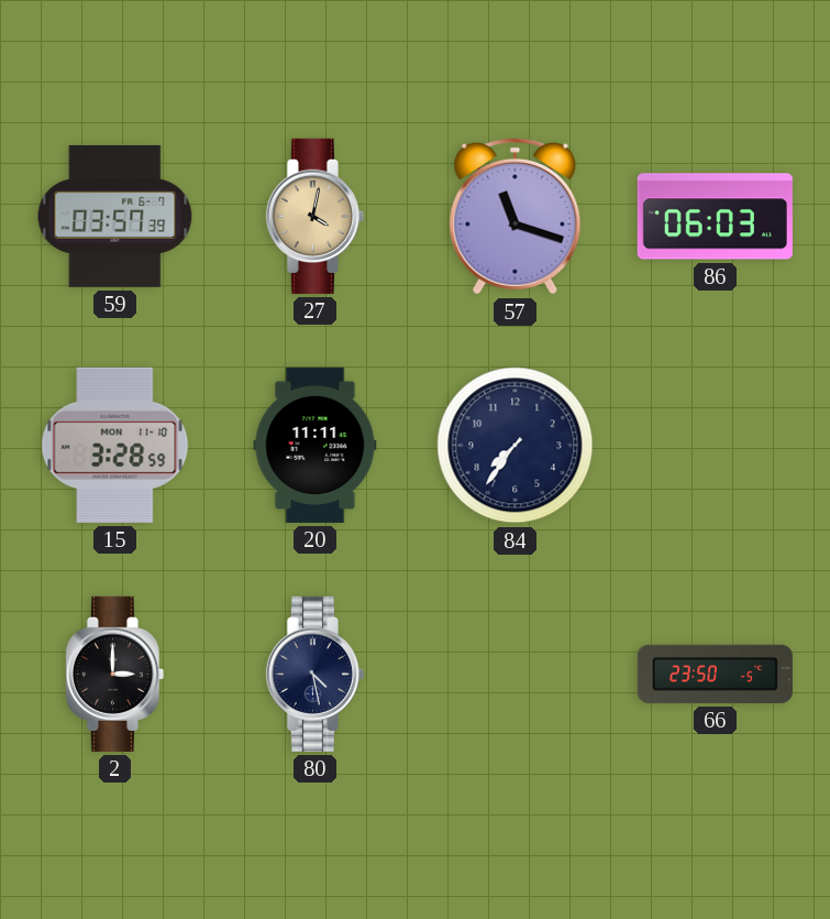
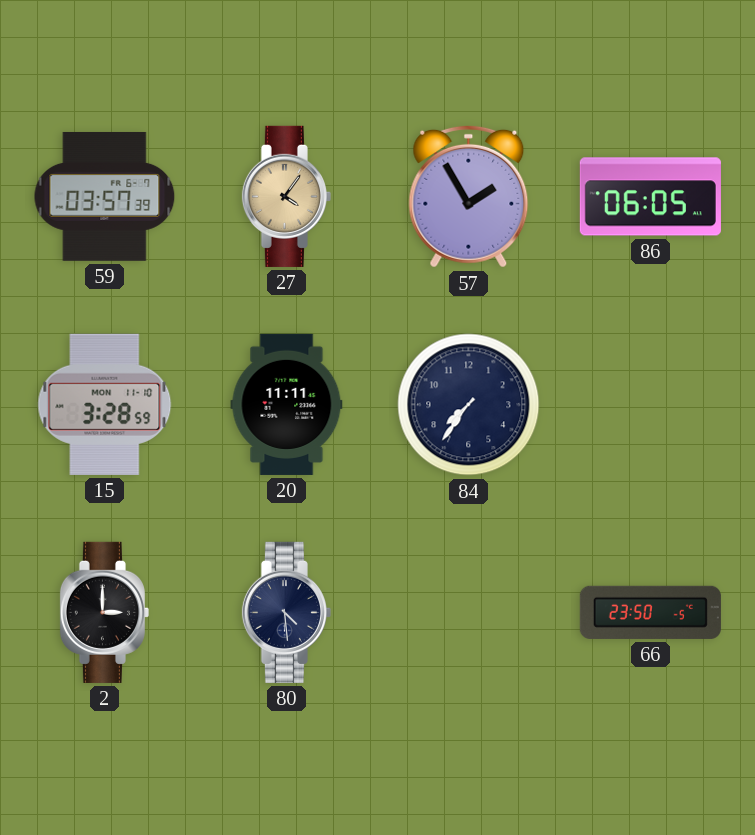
27: 4:02 -> 4:06
57: 11:18 -> 1:55
86: 06:03 -> 06:05
80: 4:28 -> 4:29
